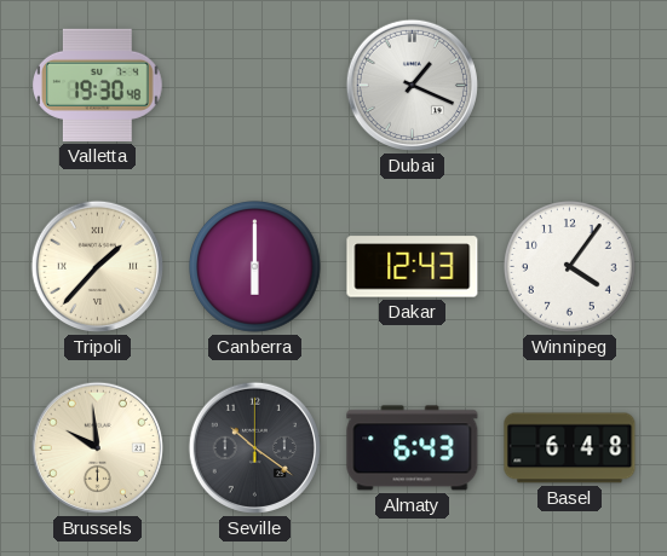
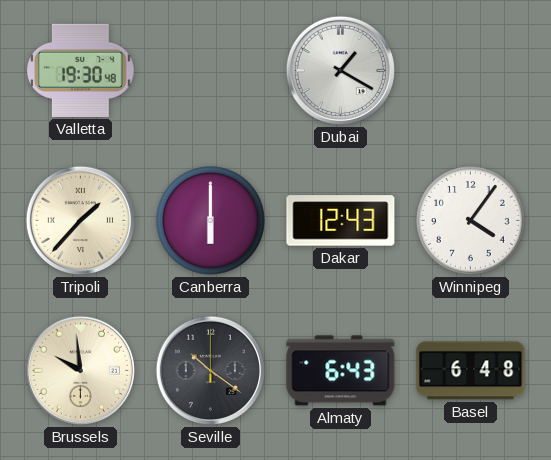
Dubai: 1:19 -> 1:20
